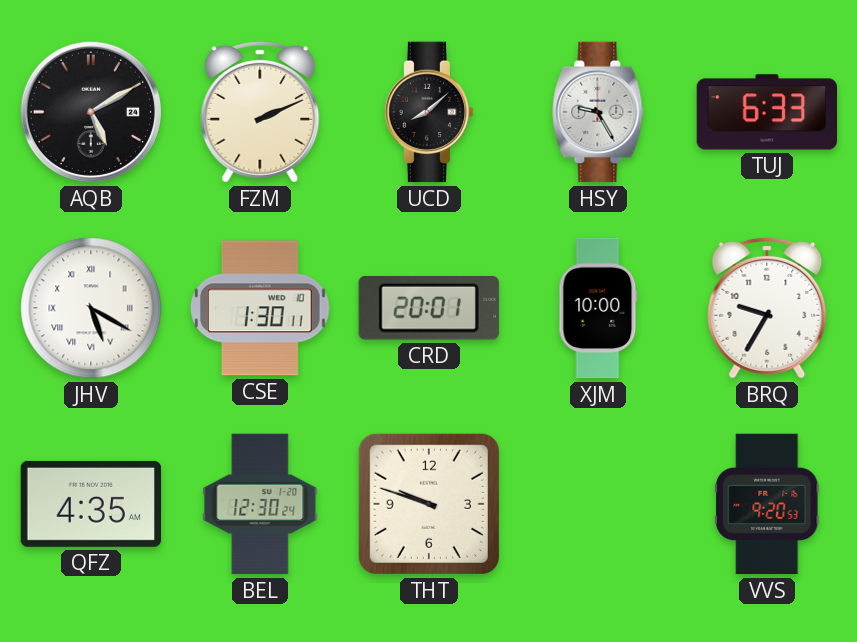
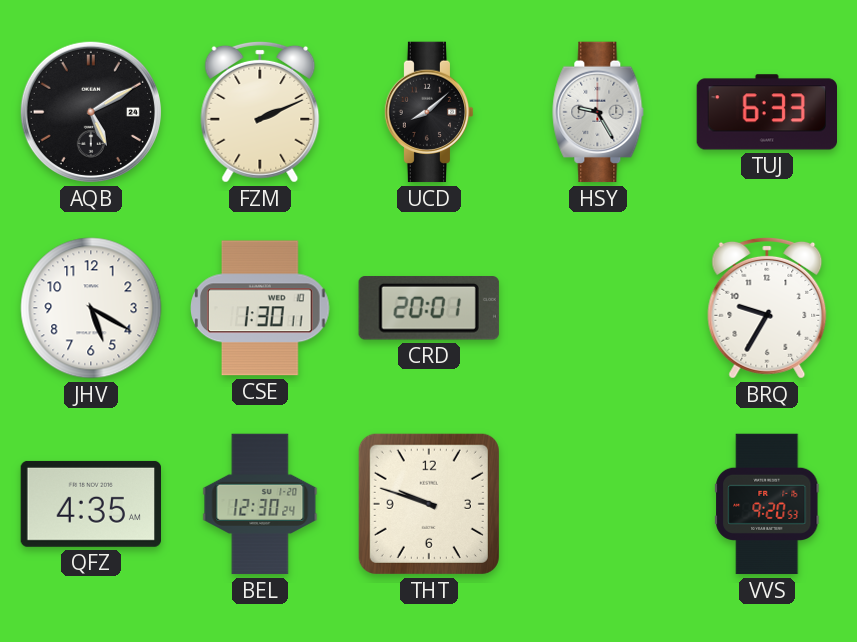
JHV numerals: Roman -> Arabic
XJM: 10:00 -> none
